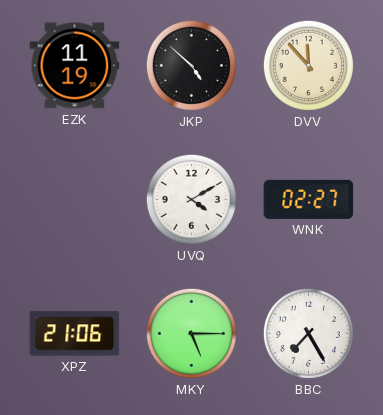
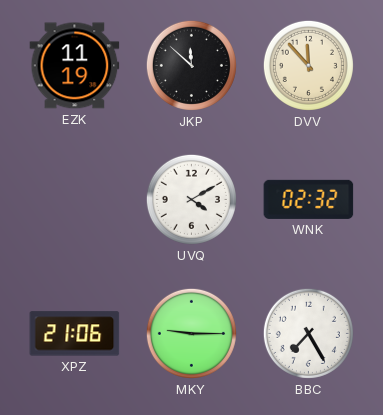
JKP: 4:52 -> 11:52
WNK: 02:27 -> 02:32
MKY: 5:15 -> 9:15
